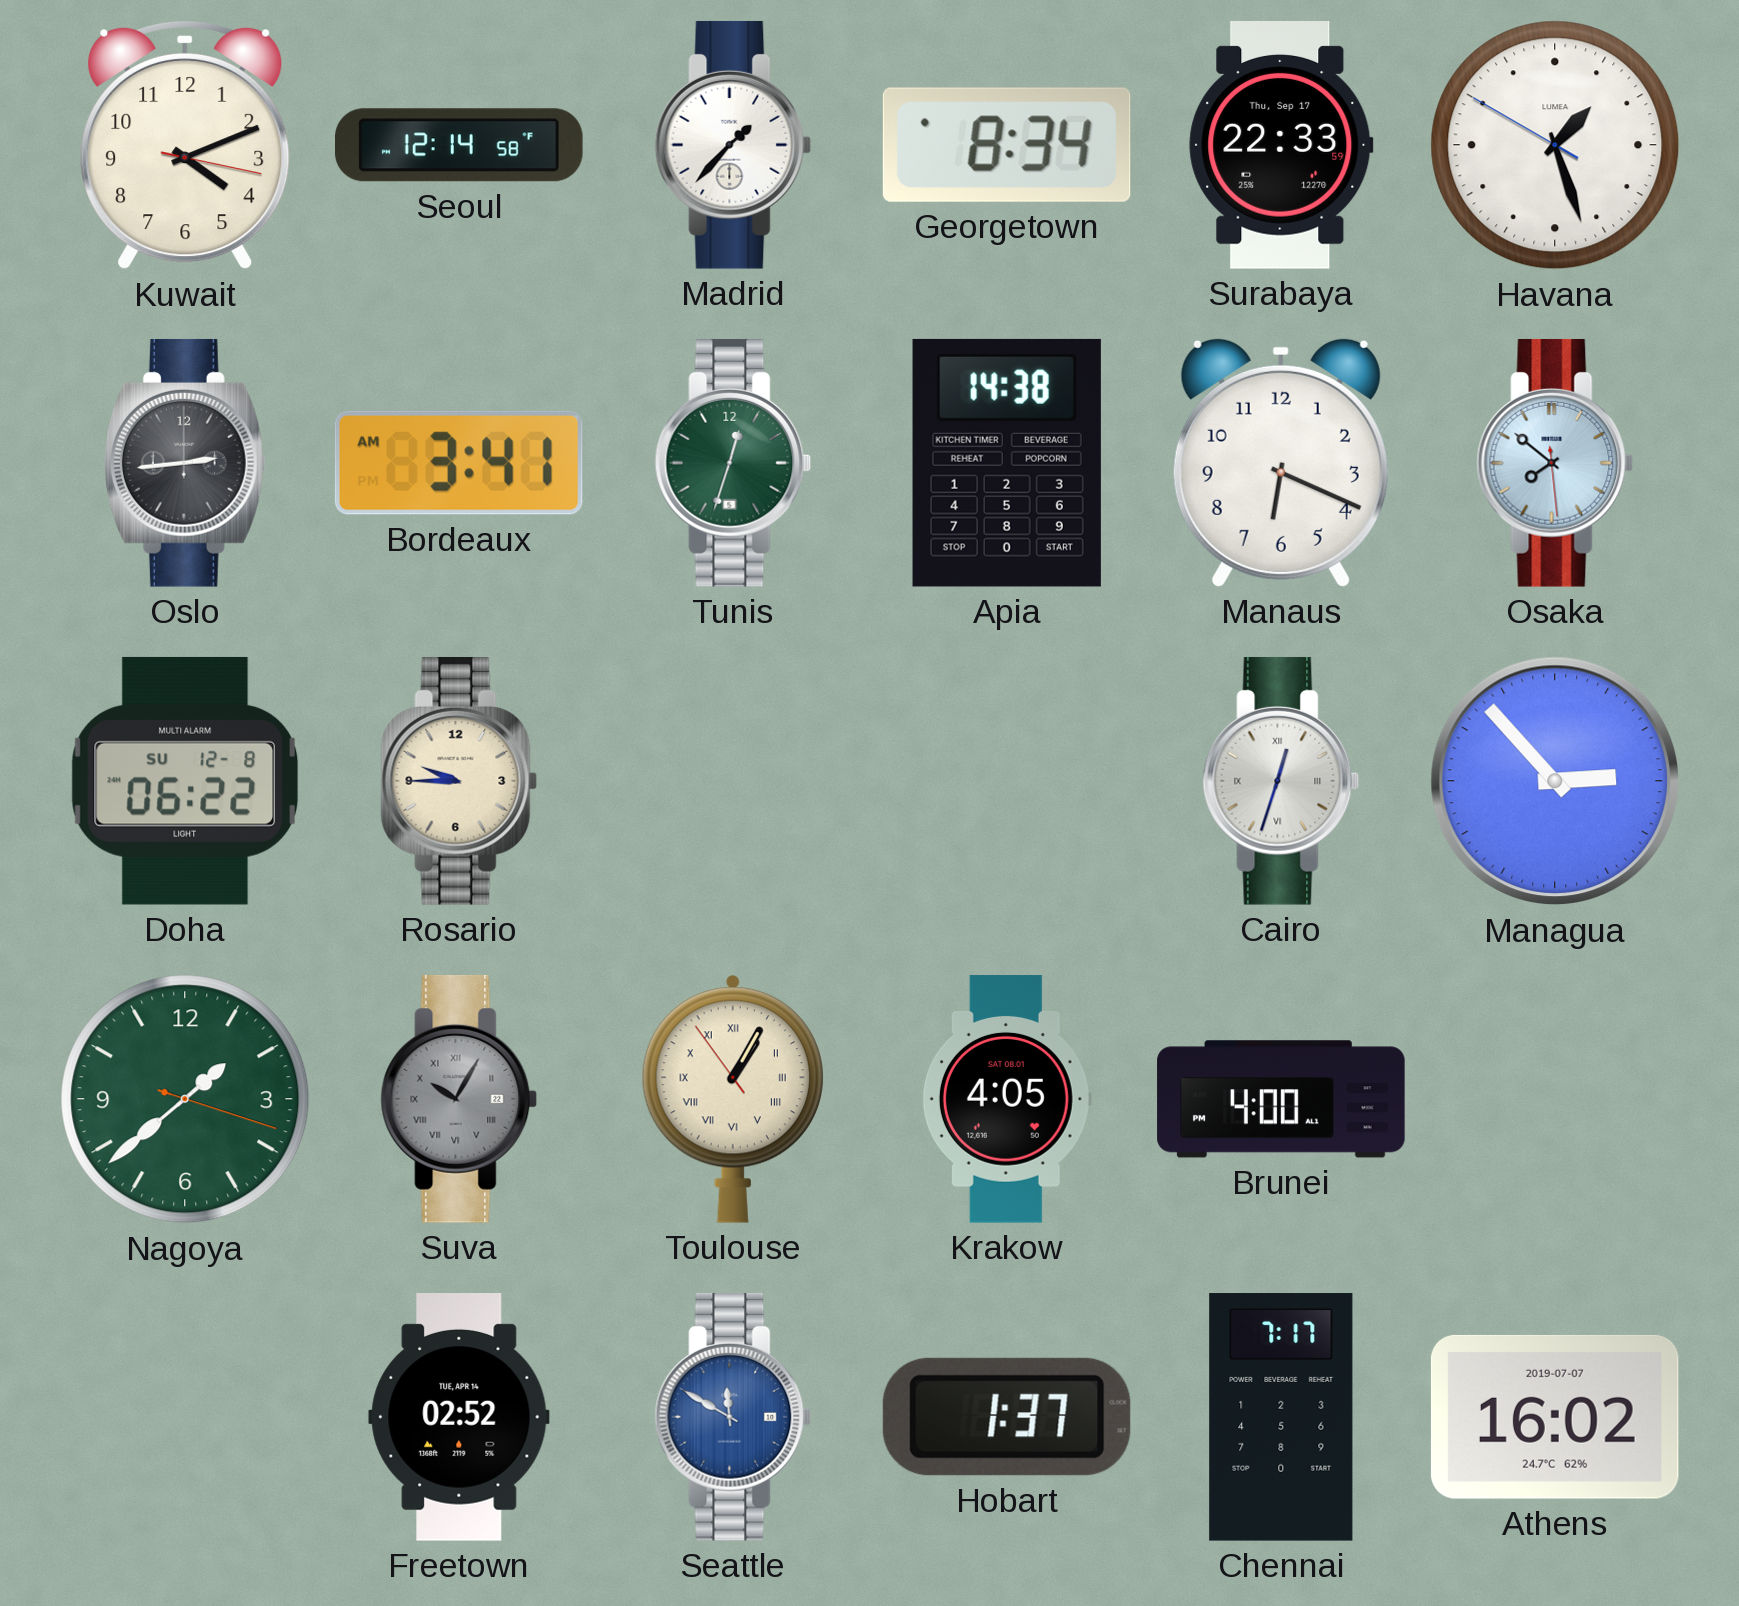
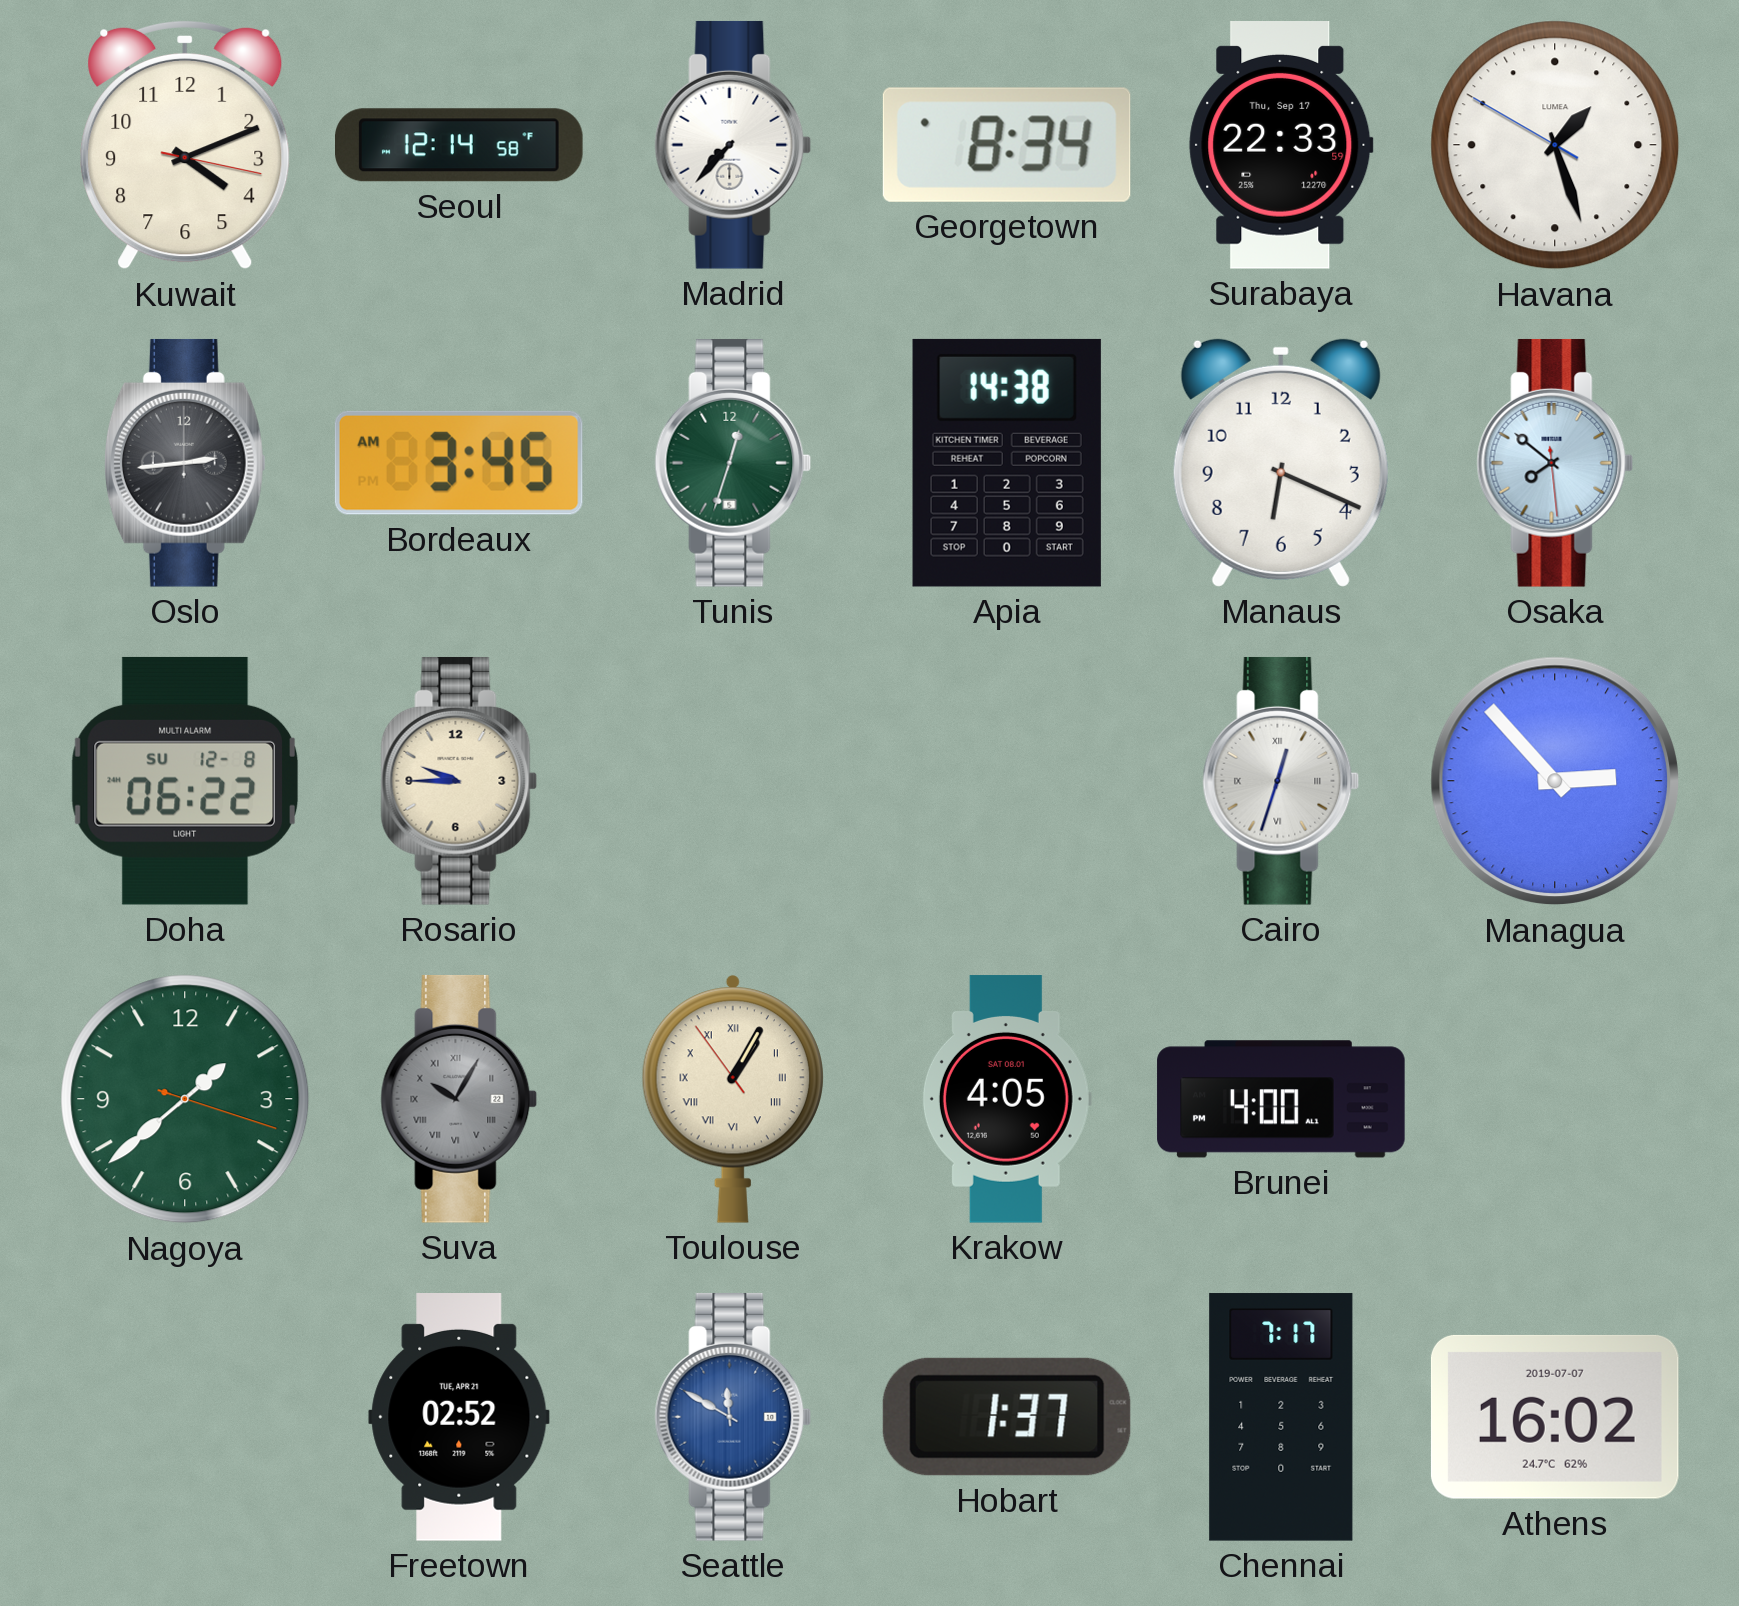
Madrid: 1:37 -> 7:37
Bordeaux: 3:41 -> 3:45
Freetown date: TUE, APR 14 -> TUE, APR 21
